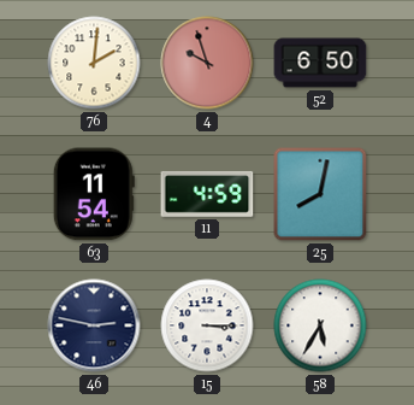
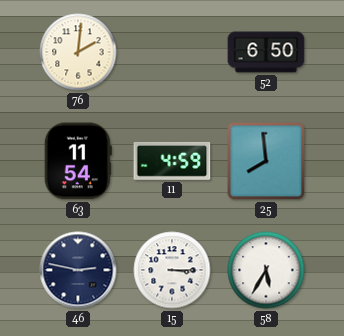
4: 9:57 -> none
25: 8:02 -> 7:59
